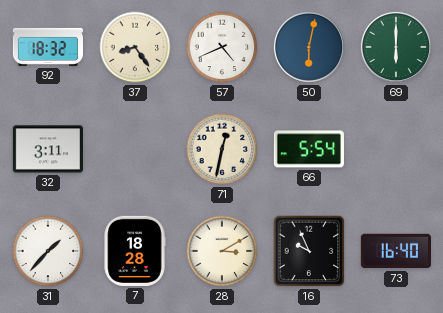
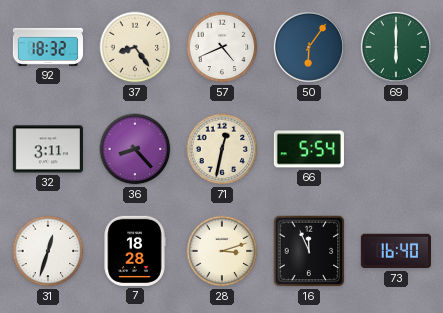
50: 6:02 -> 6:06
36: none -> 8:23
31: 1:37 -> 12:33
28: 3:10 -> 3:12
16: 9:56 -> 11:56
